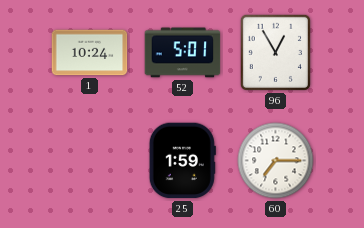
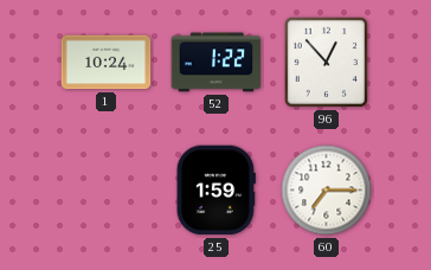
52: 5:01 -> 1:22
96: 12:55 -> 12:53
